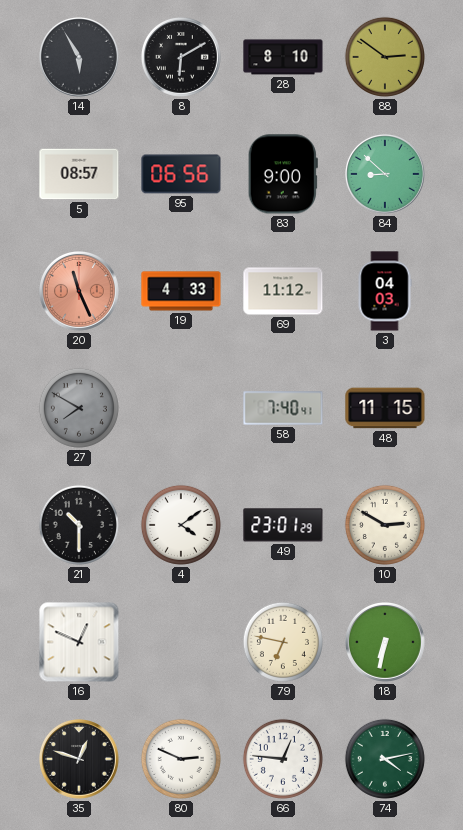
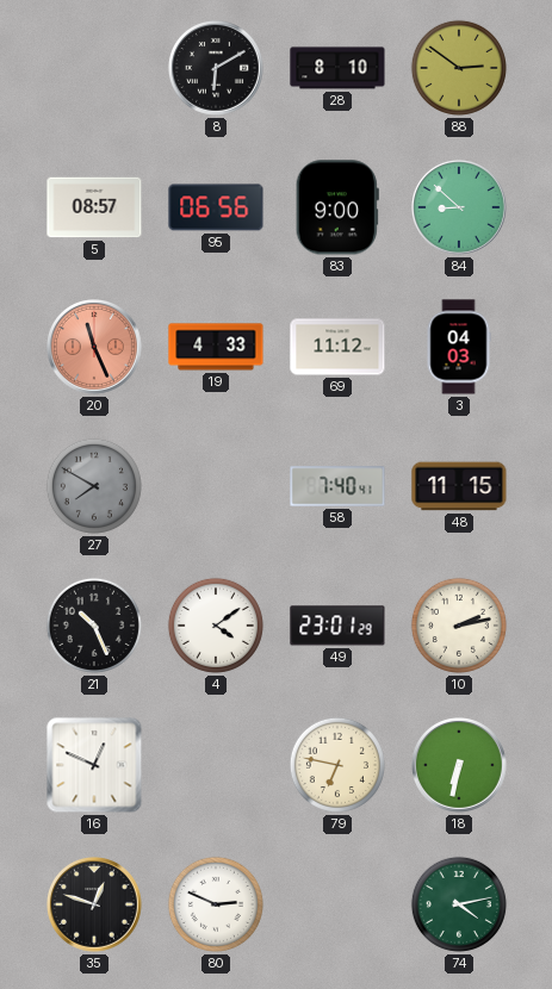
14: 5:55 -> none
21: 10:30 -> 10:26
10: 2:50 -> 2:13
66: 12:46 -> none
